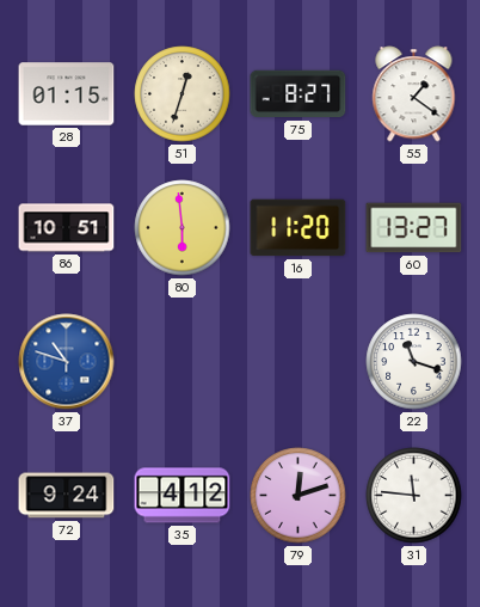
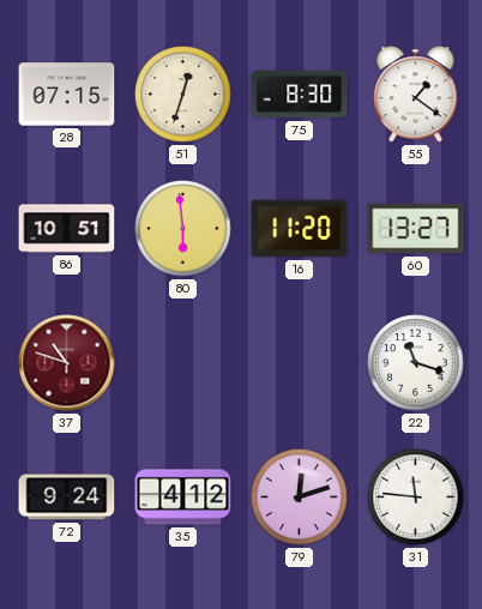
28: 01:15 -> 07:15
75: 8:27 -> 8:30
37 dial: blue -> burgundy
